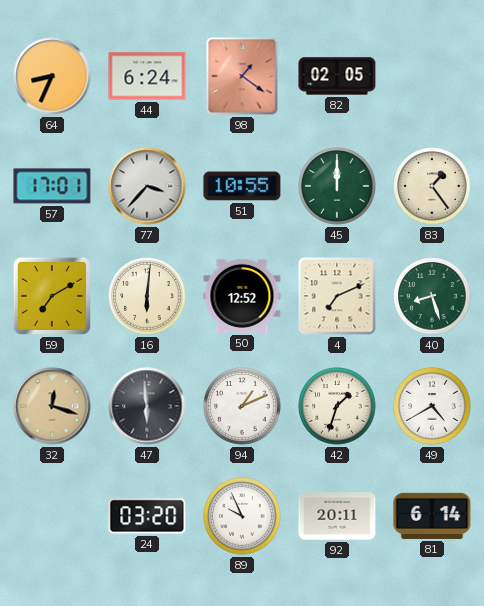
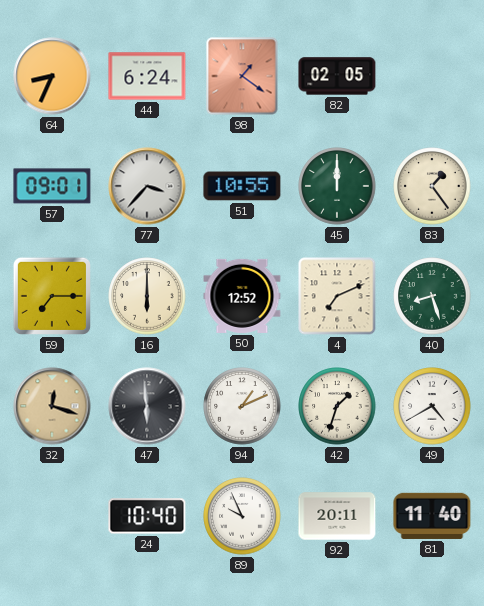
57: 17:01 -> 09:01
59: 7:10 -> 7:15
16: 6:01 -> 6:00
24: 03:20 -> 10:40
81: 6:14 -> 11:40
